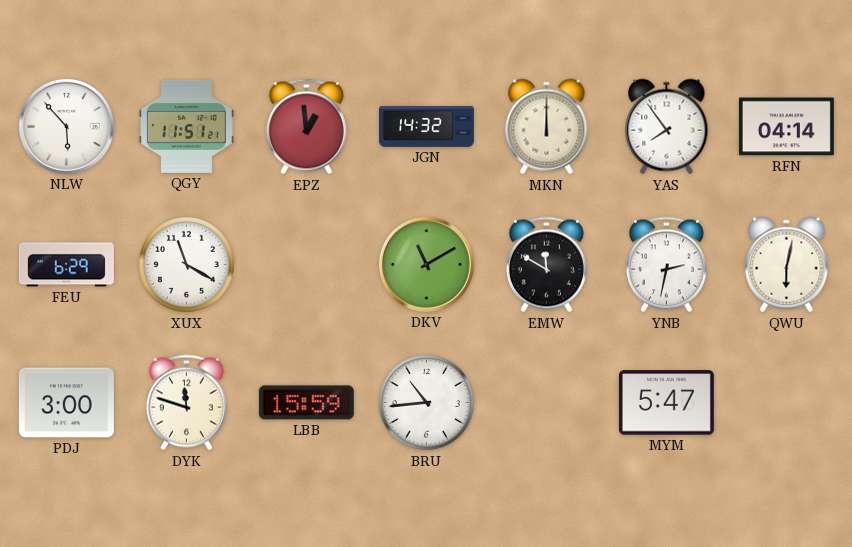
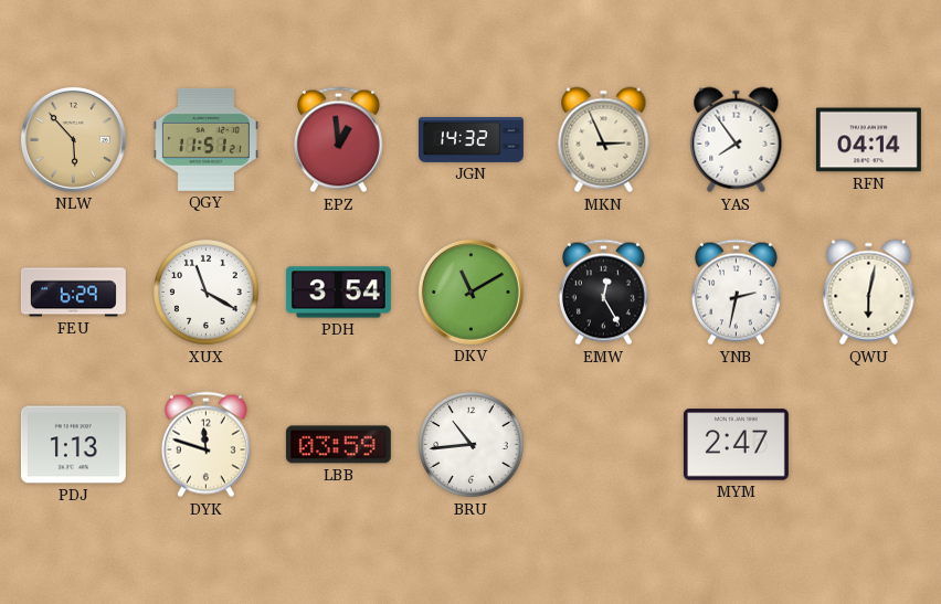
NLW dial: white -> champagne
MKN: 12:00 -> 2:56
PDH: none -> 3:54
EMW: 11:50 -> 12:25
PDJ: 3:00 -> 1:13
LBB: 15:59 -> 03:59
MYM: 5:47 -> 2:47
